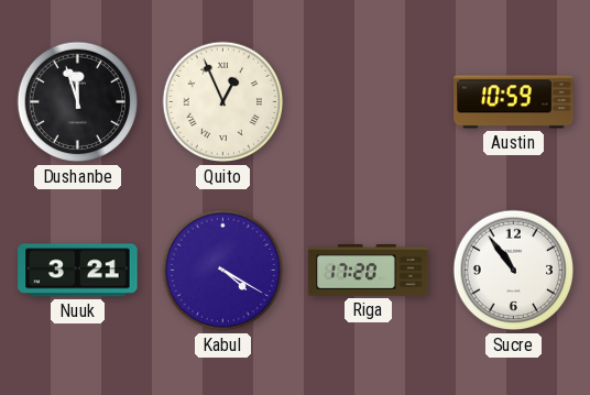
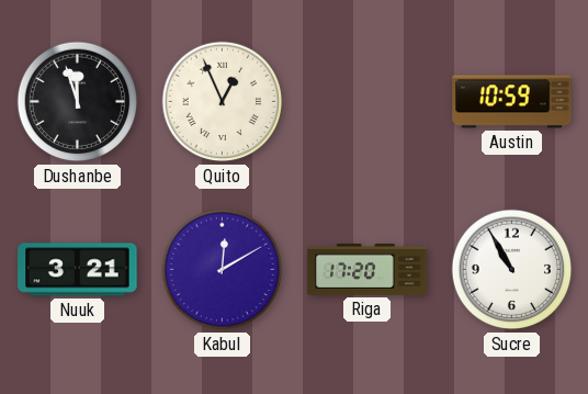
Kabul: 4:20 -> 12:10
Sucre: 10:54 -> 10:55
